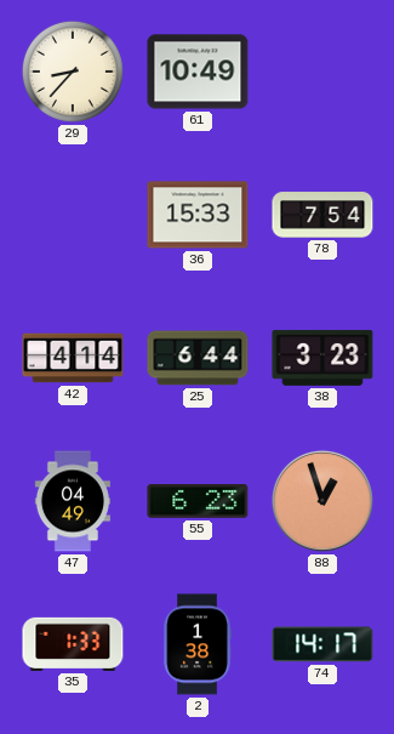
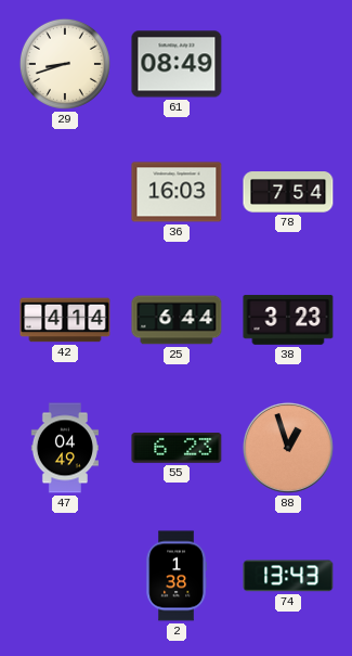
29: 8:37 -> 8:42
61: 10:49 -> 08:49
36: 15:33 -> 16:03
35: 1:33 -> none
74: 14:17 -> 13:43
